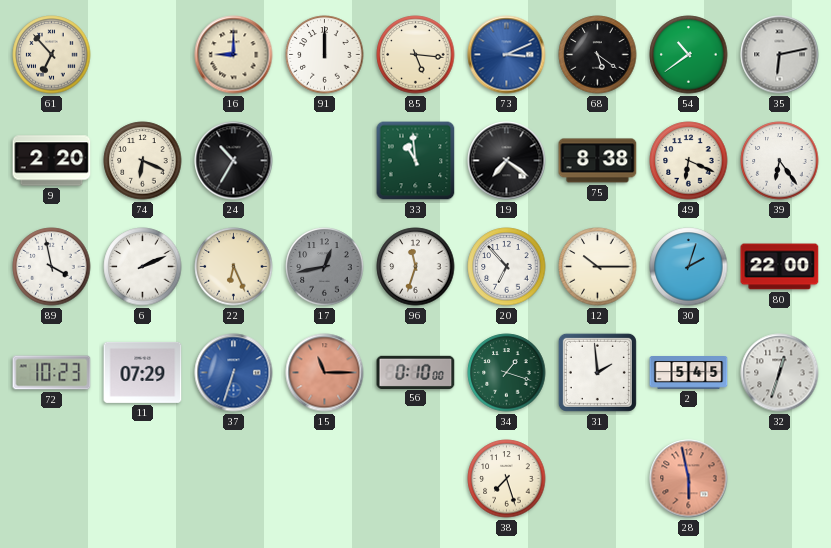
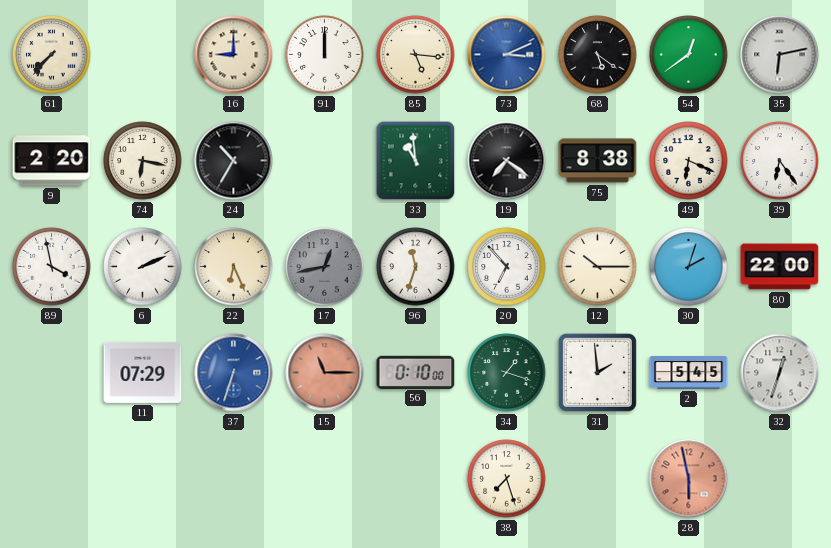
61: 6:53 -> 7:37
54: 10:39 -> 12:39
74: 6:19 -> 6:17
72: 10:23 -> none
